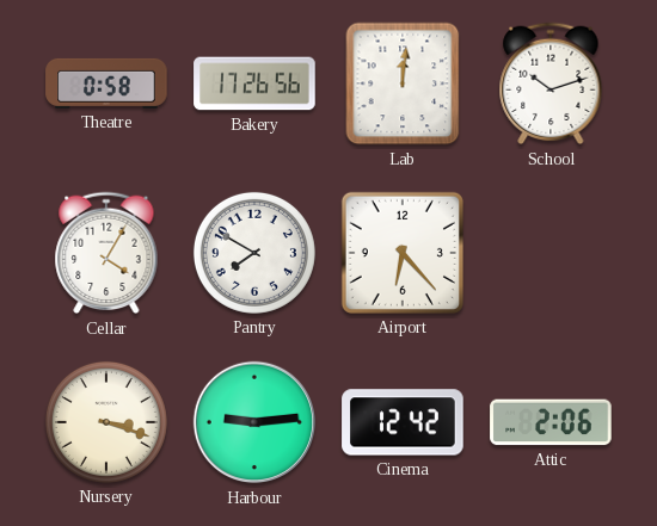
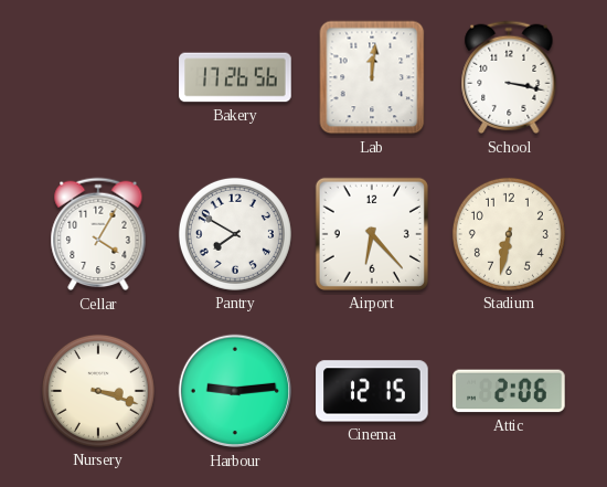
Theatre: 0:58 -> none
School: 10:12 -> 3:17
Stadium: none -> 6:32
Cinema: 12:42 -> 12:15
